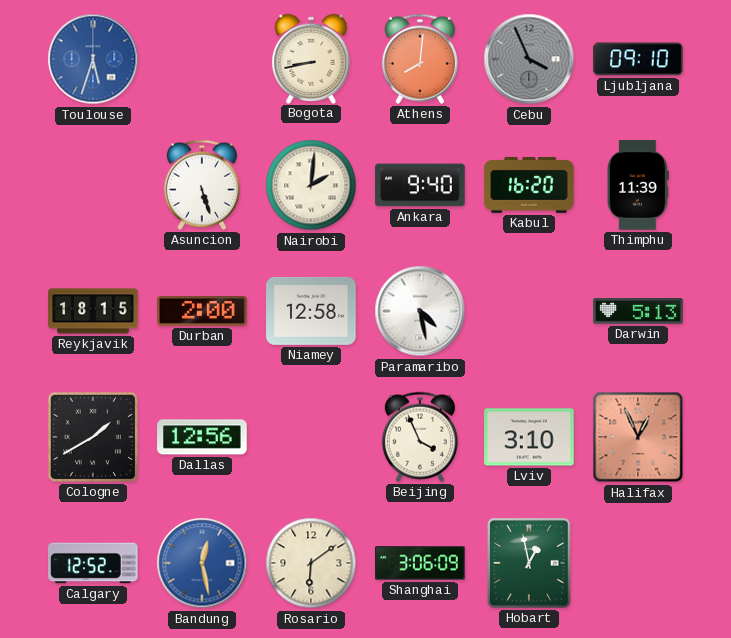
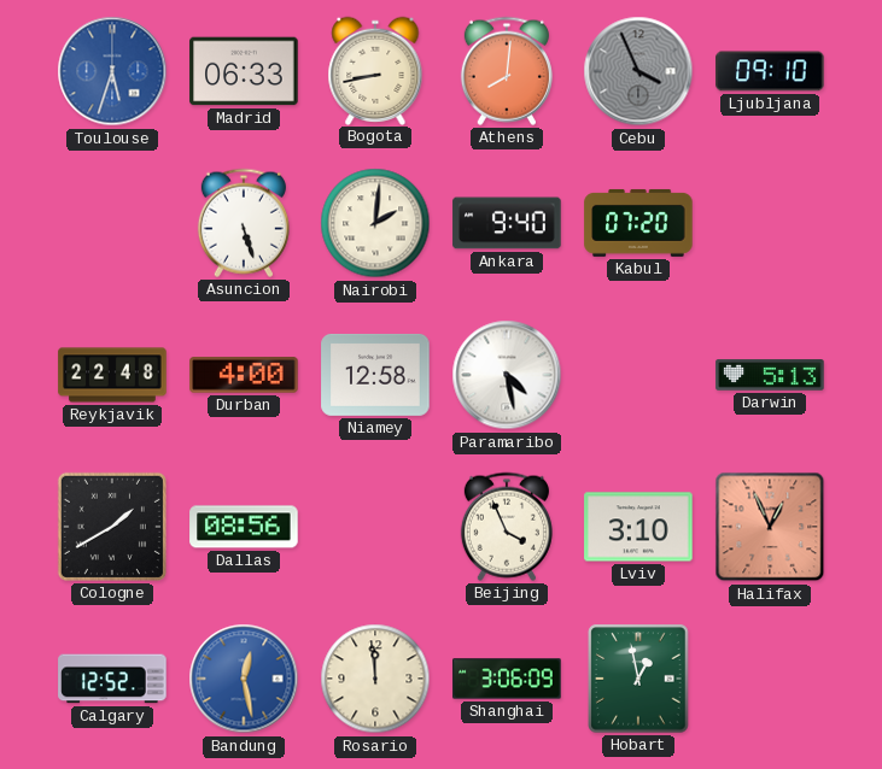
Madrid: none -> 06:33
Kabul: 16:20 -> 07:20
Thimphu: 11:39 -> none
Reykjavik: 18:15 -> 22:48
Durban: 2:00 -> 4:00
Dallas: 12:56 -> 08:56
Rosario: 6:09 -> 11:59
